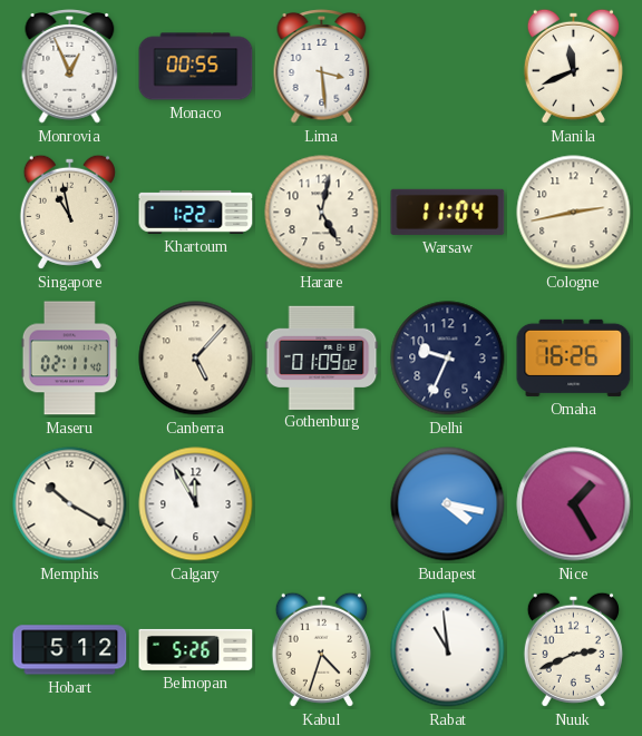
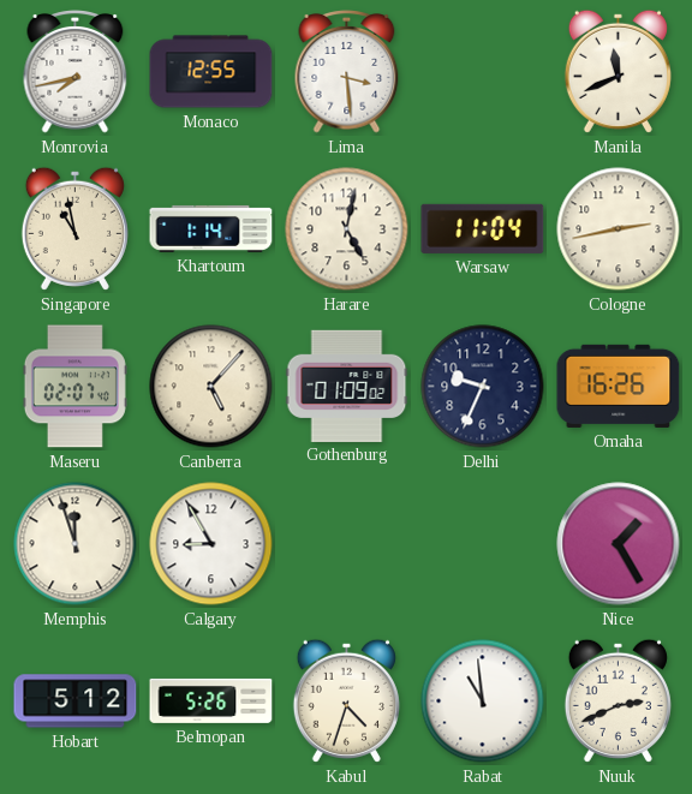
Monrovia: 12:56 -> 7:43
Monaco: 00:55 -> 12:55
Khartoum: 1:22 -> 1:14
Maseru: 02:11 -> 02:07
Memphis: 10:20 -> 11:57
Calgary: 11:55 -> 8:55
Budapest: 4:17 -> none
